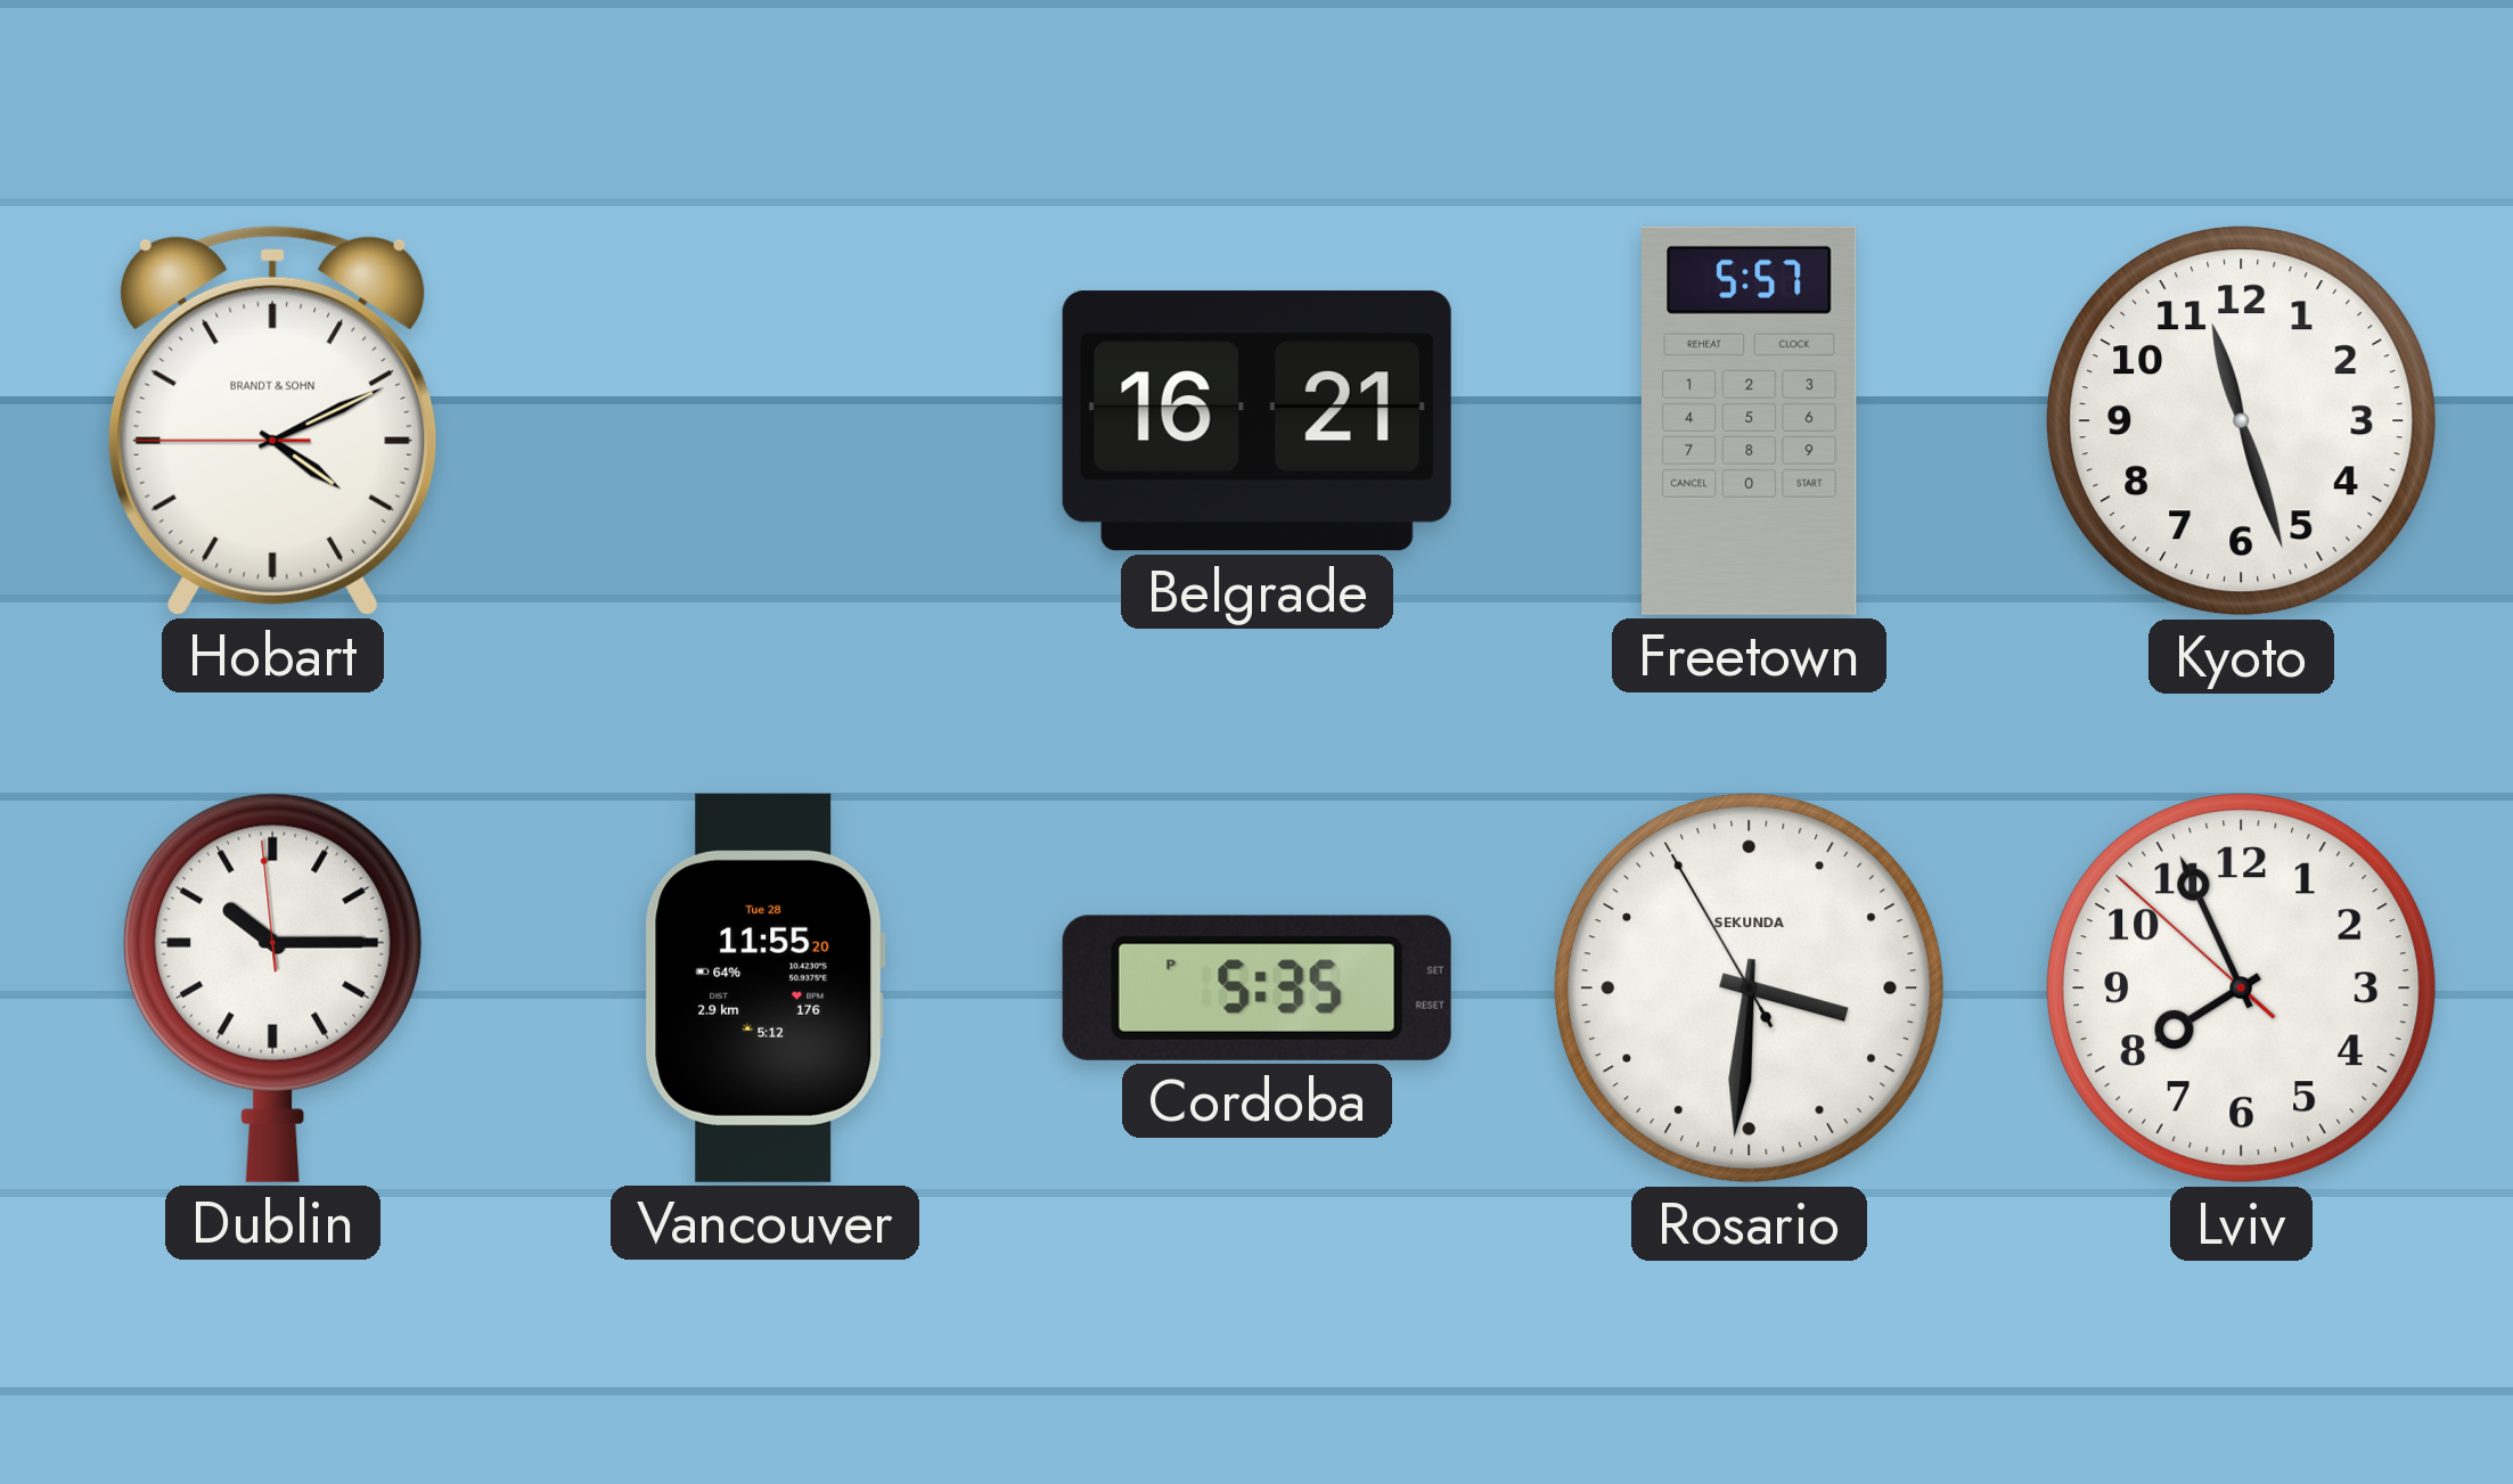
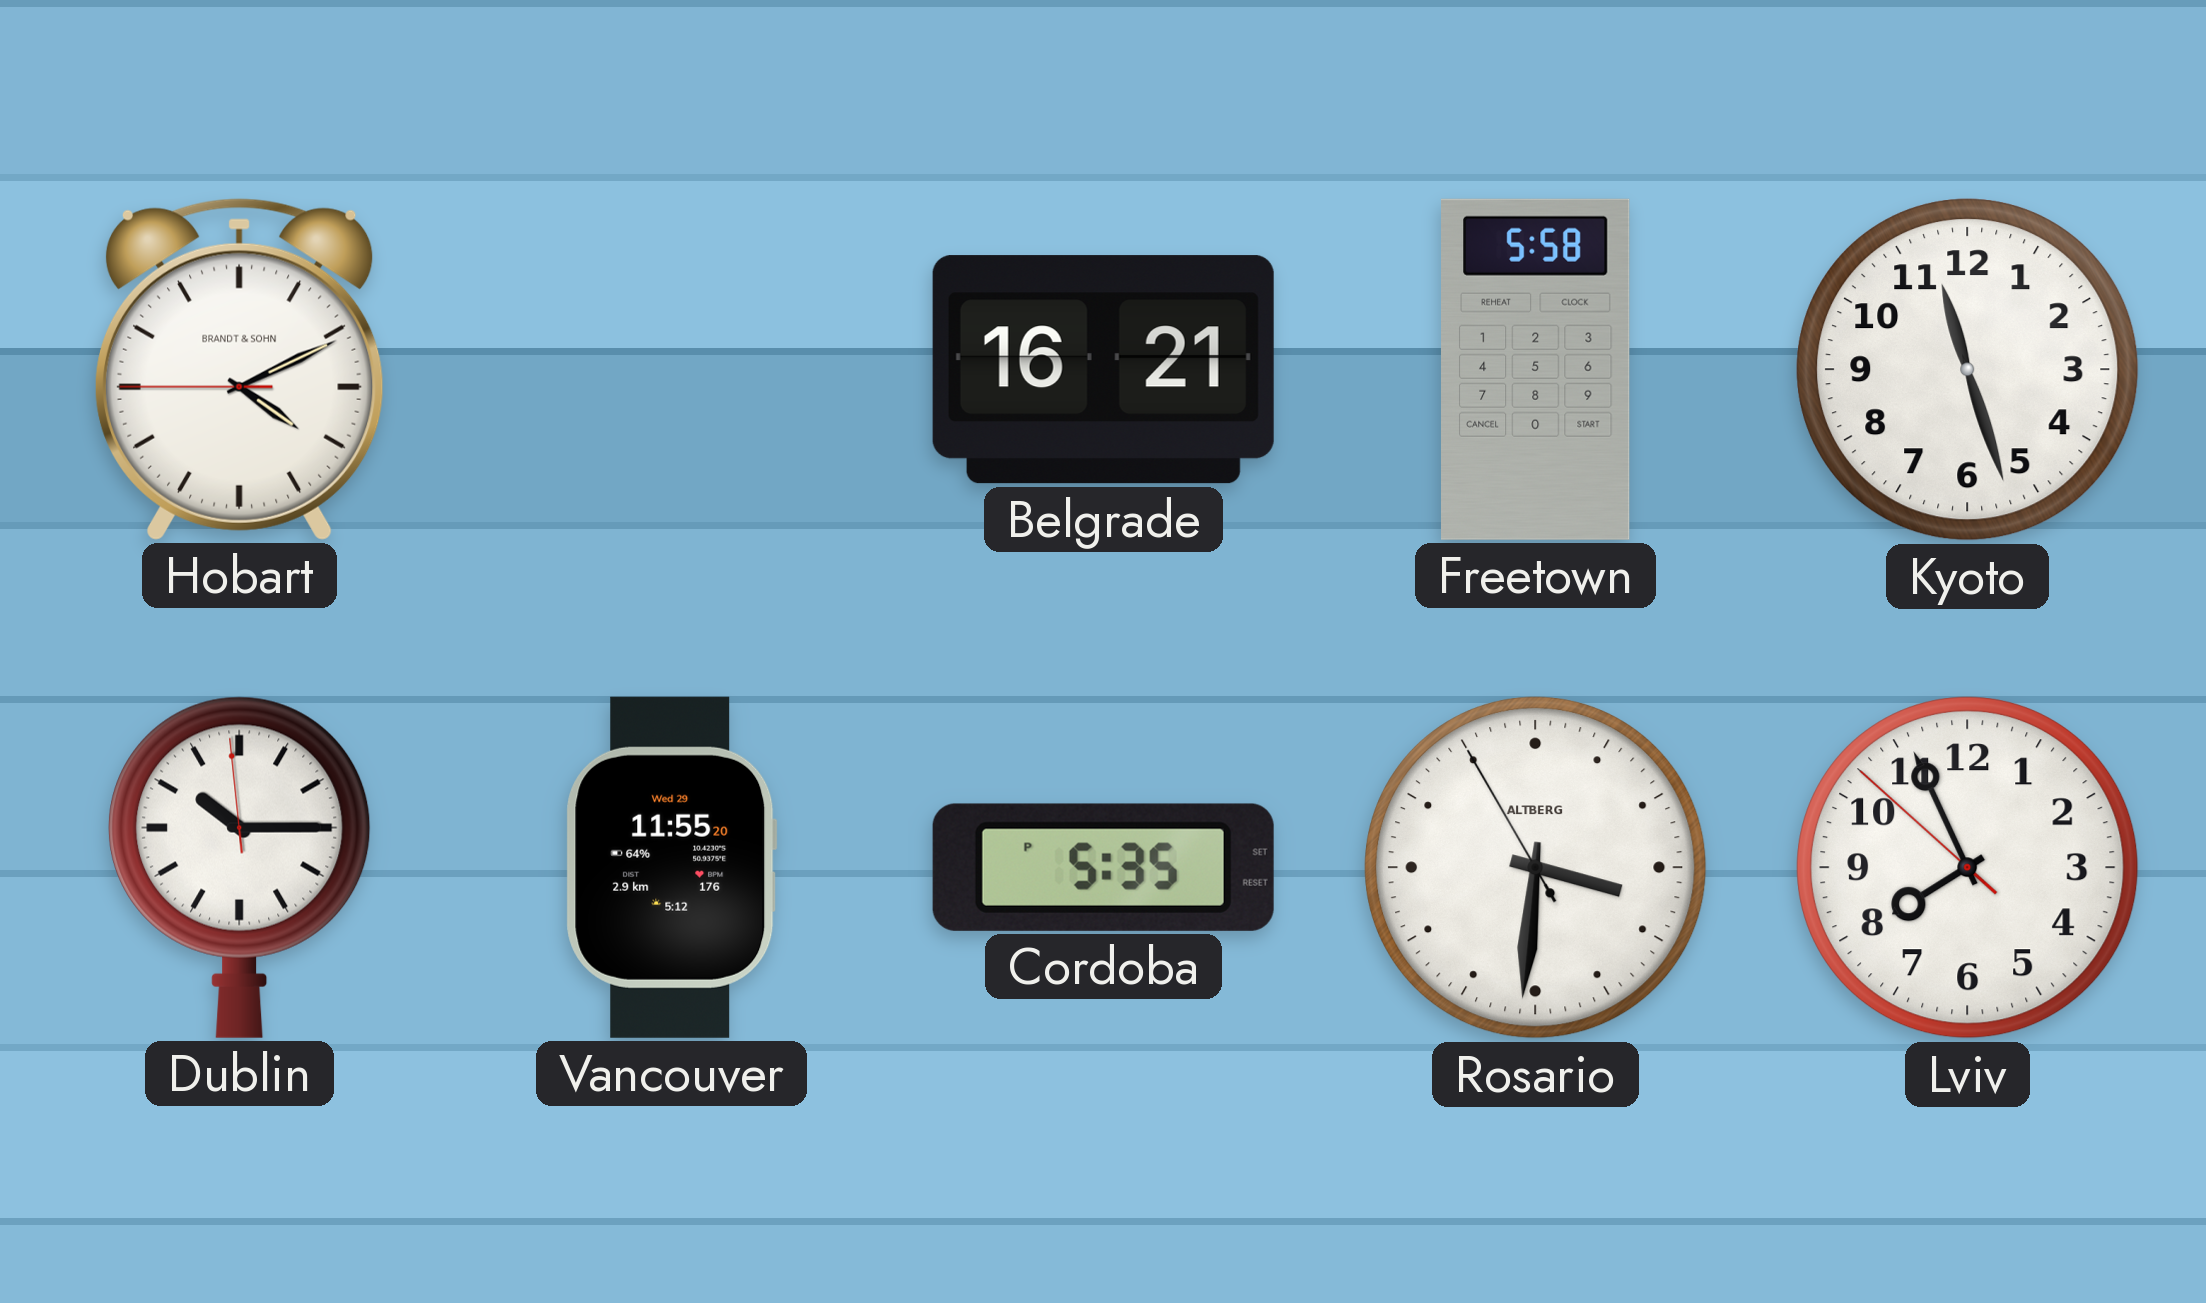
Freetown: 5:57 -> 5:58
Vancouver date: Tue 28 -> Wed 29
Rosario brand: SEKUNDA -> ALTBERG
